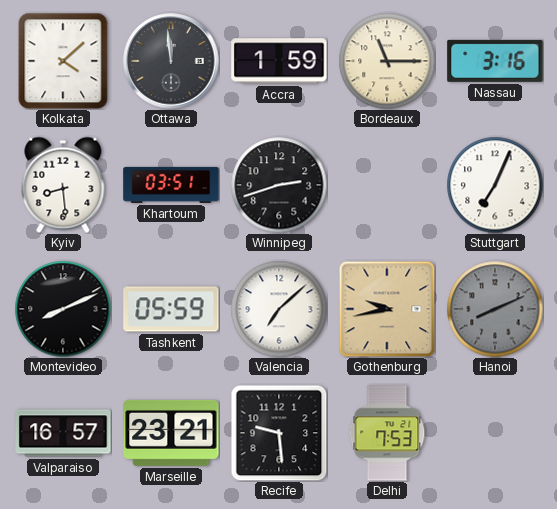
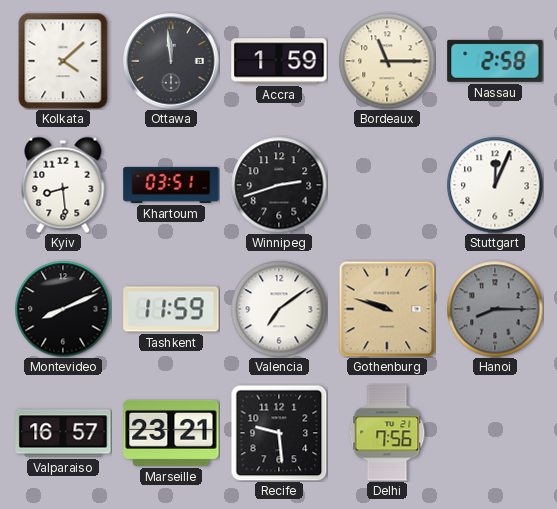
Nassau: 3:16 -> 2:58
Stuttgart: 7:04 -> 12:04
Tashkent: 05:59 -> 11:59
Valencia: 7:08 -> 7:09
Gothenburg: 9:43 -> 9:48
Hanoi: 8:11 -> 8:15
Delhi: 7:53 -> 7:56
